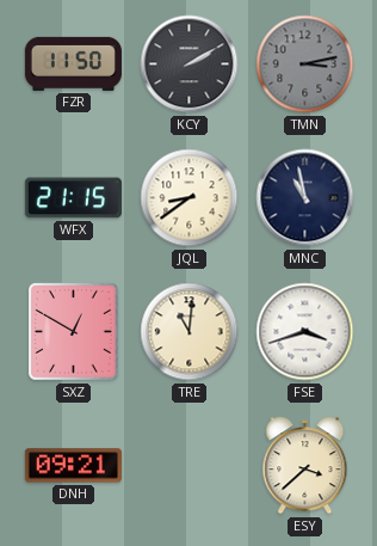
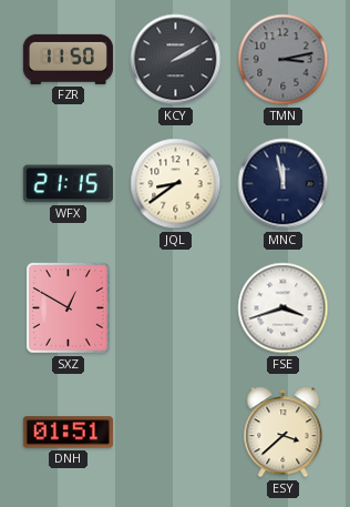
MNC: 10:58 -> 11:58
TRE: 11:01 -> none
DNH: 09:21 -> 01:51
